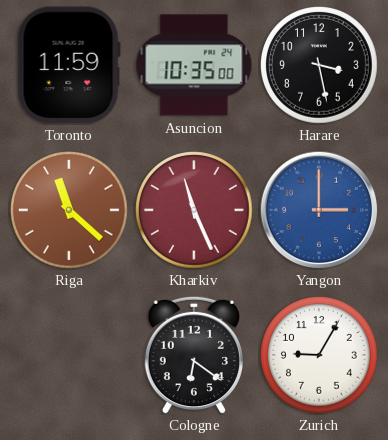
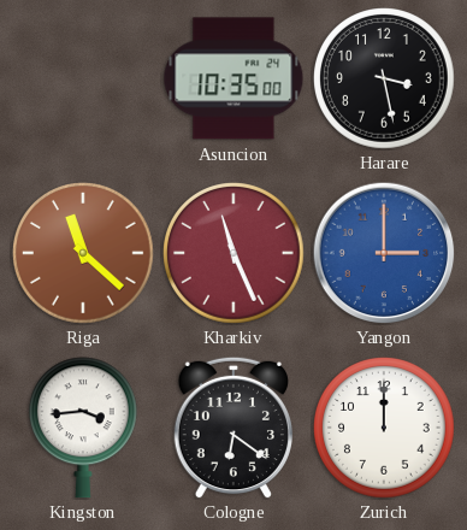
Toronto: 11:59 -> none
Kingston: none -> 3:44
Zurich: 9:05 -> 12:00
